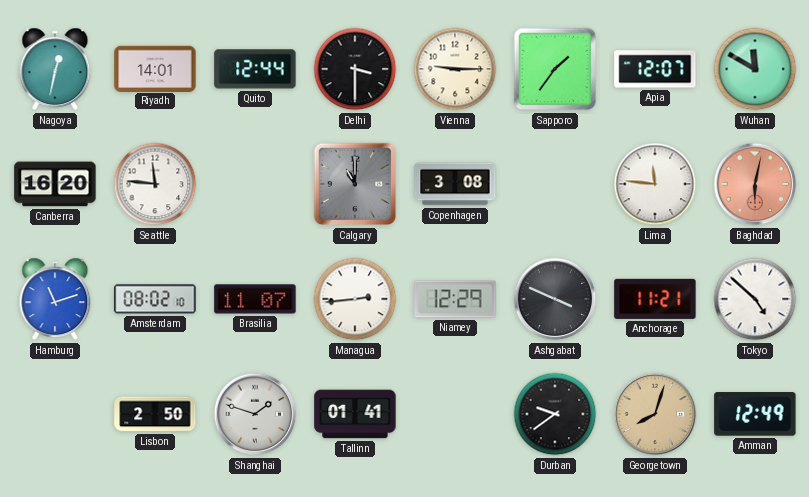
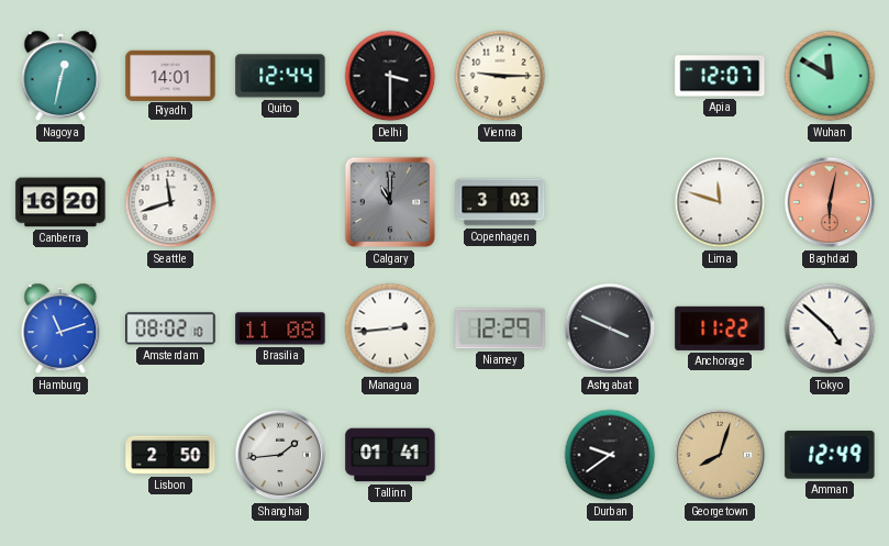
Sapporo: 1:36 -> none
Seattle: 11:46 -> 11:42
Copenhagen: 3:08 -> 3:03
Lima: 11:46 -> 11:48
Brasilia: 11:07 -> 11:08
Anchorage: 11:21 -> 11:22
Shanghai: 1:48 -> 1:44
